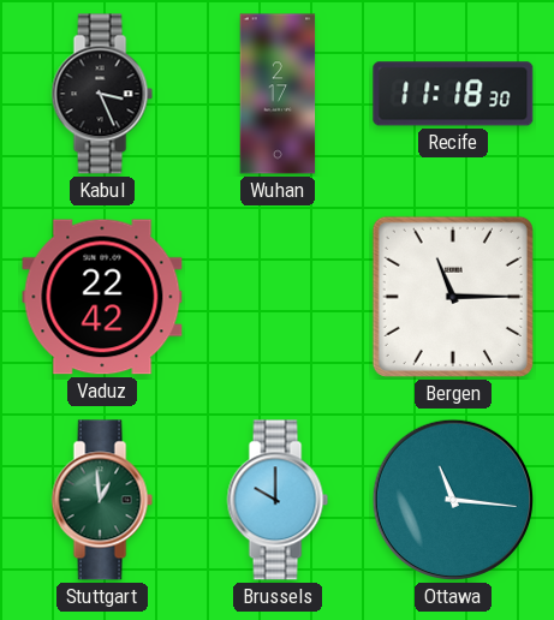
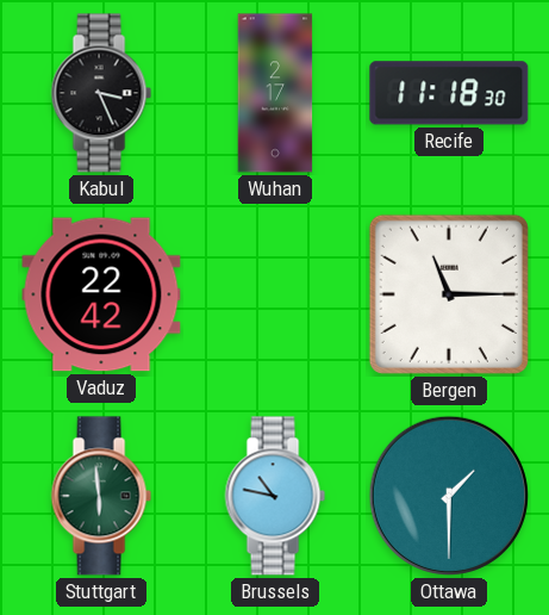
Stuttgart: 12:59 -> 5:59
Brussels: 10:00 -> 10:47
Ottawa: 11:16 -> 1:30
